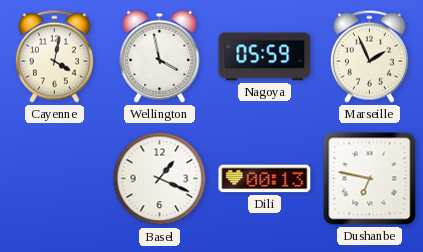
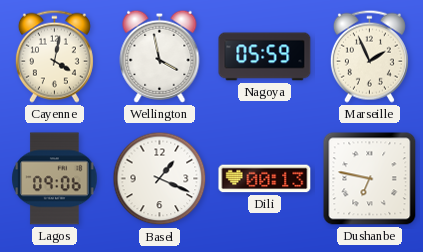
Lagos: none -> 09:06
